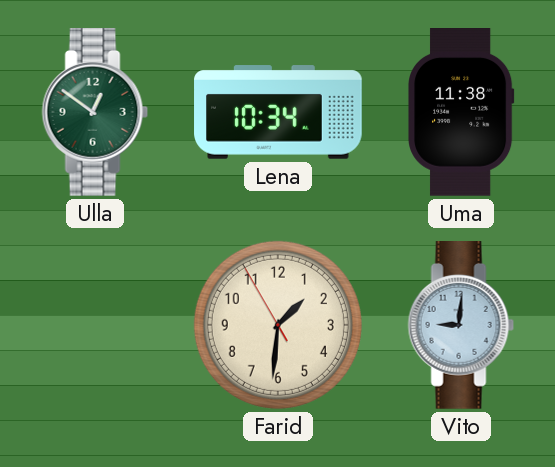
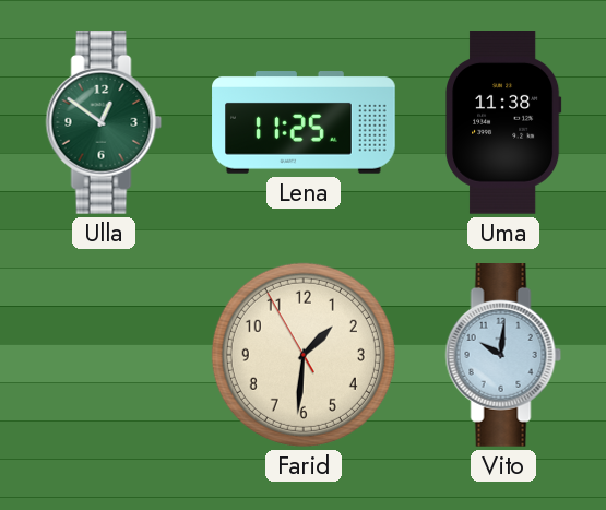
Lena: 10:34 -> 11:25
Vito: 9:01 -> 10:01
